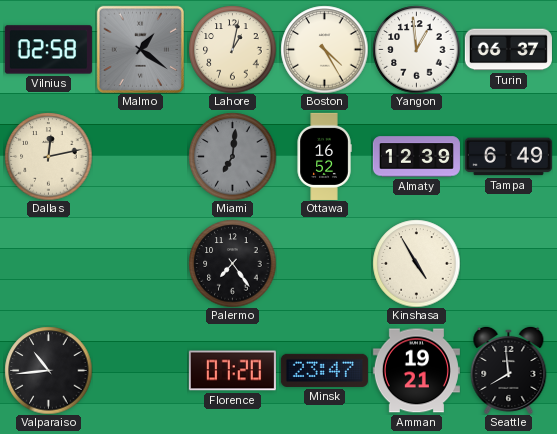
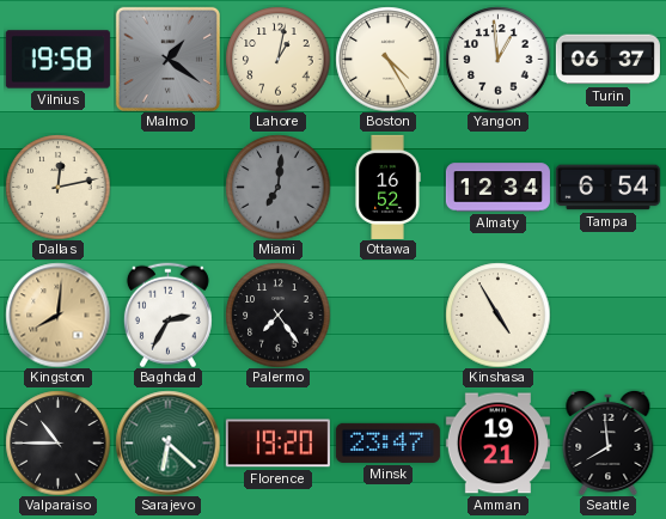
Vilnius: 02:58 -> 19:58
Almaty: 12:39 -> 12:34
Tampa: 6:49 -> 6:54
Kingston: none -> 8:01
Baghdad: none -> 2:35
Valparaiso: 10:44 -> 10:45
Sarajevo: none -> 6:22
Florence: 07:20 -> 19:20
